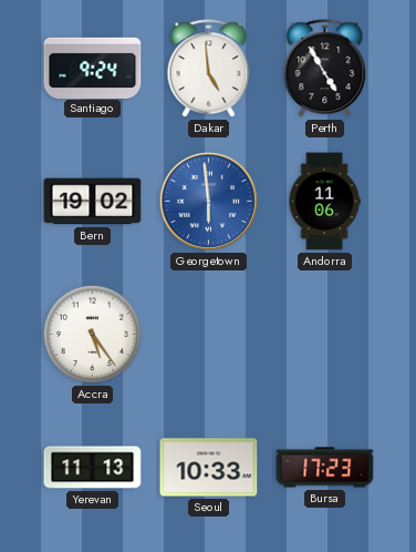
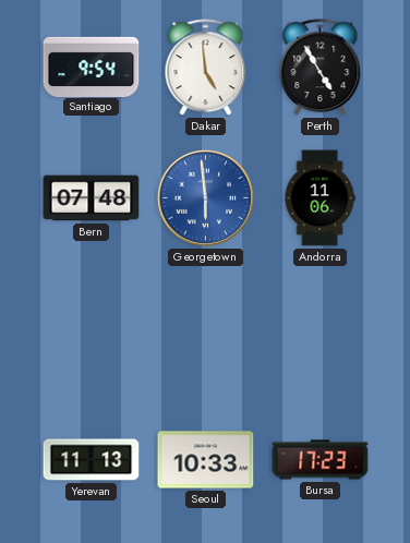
Santiago: 9:24 -> 9:54
Bern: 19:02 -> 07:48
Accra: 5:24 -> none
